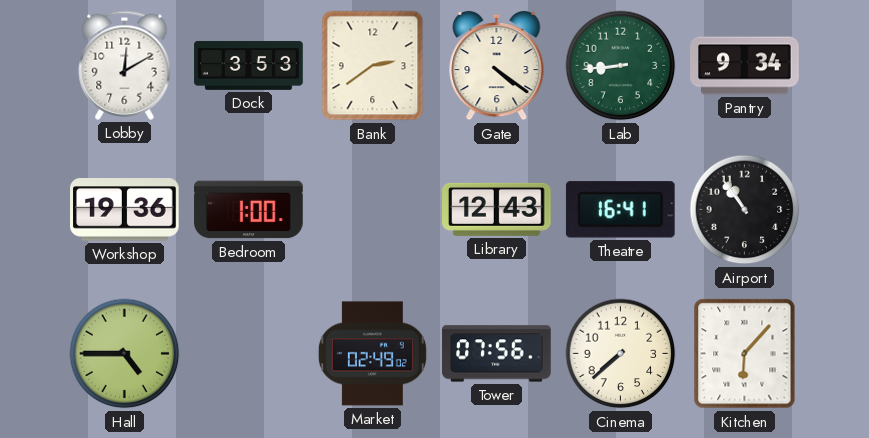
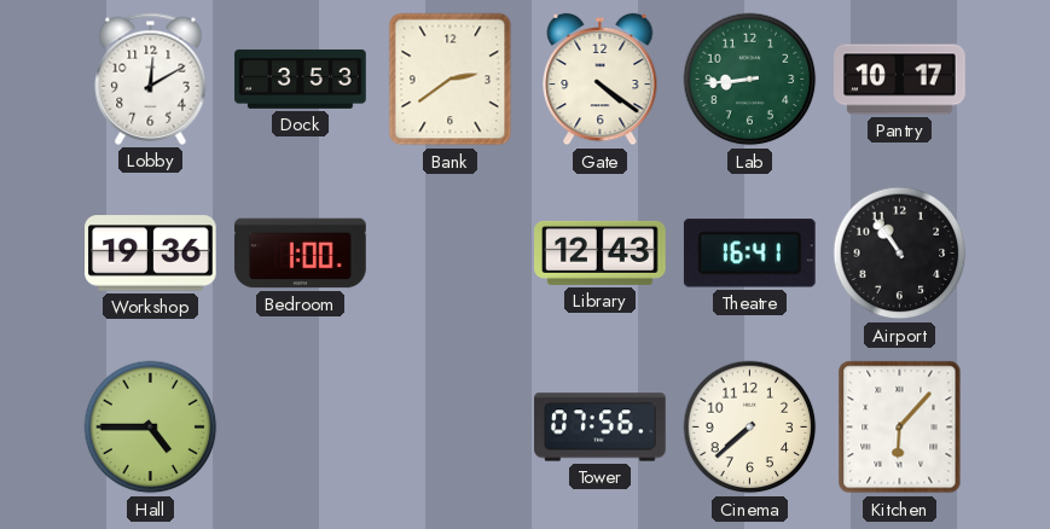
Pantry: 9:34 -> 10:17
Market: 02:49 -> none
